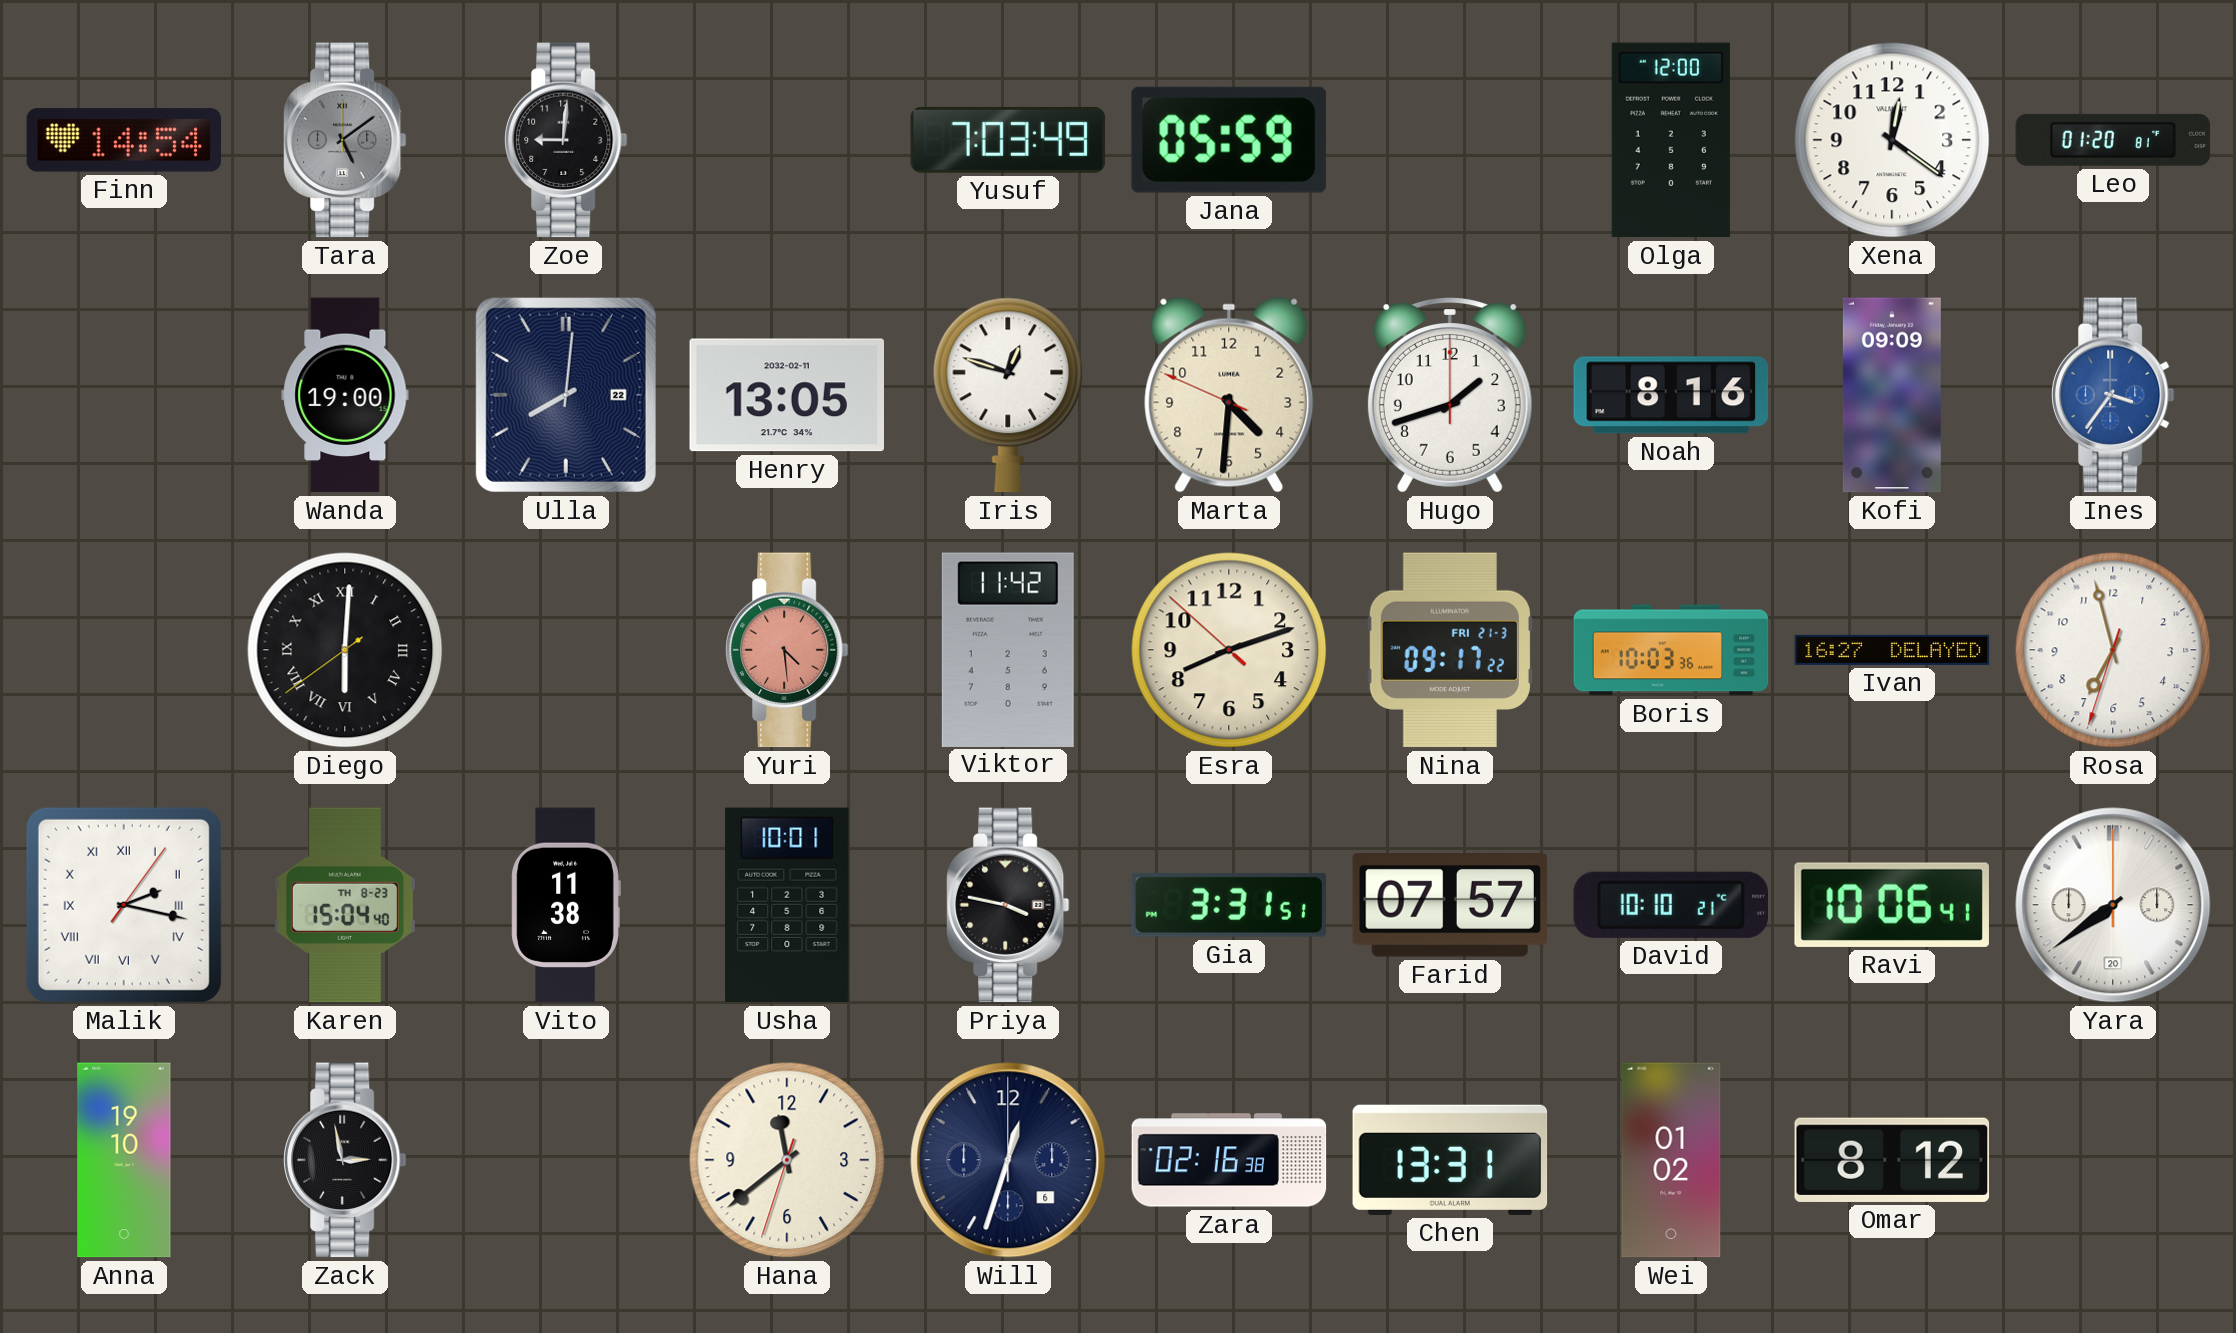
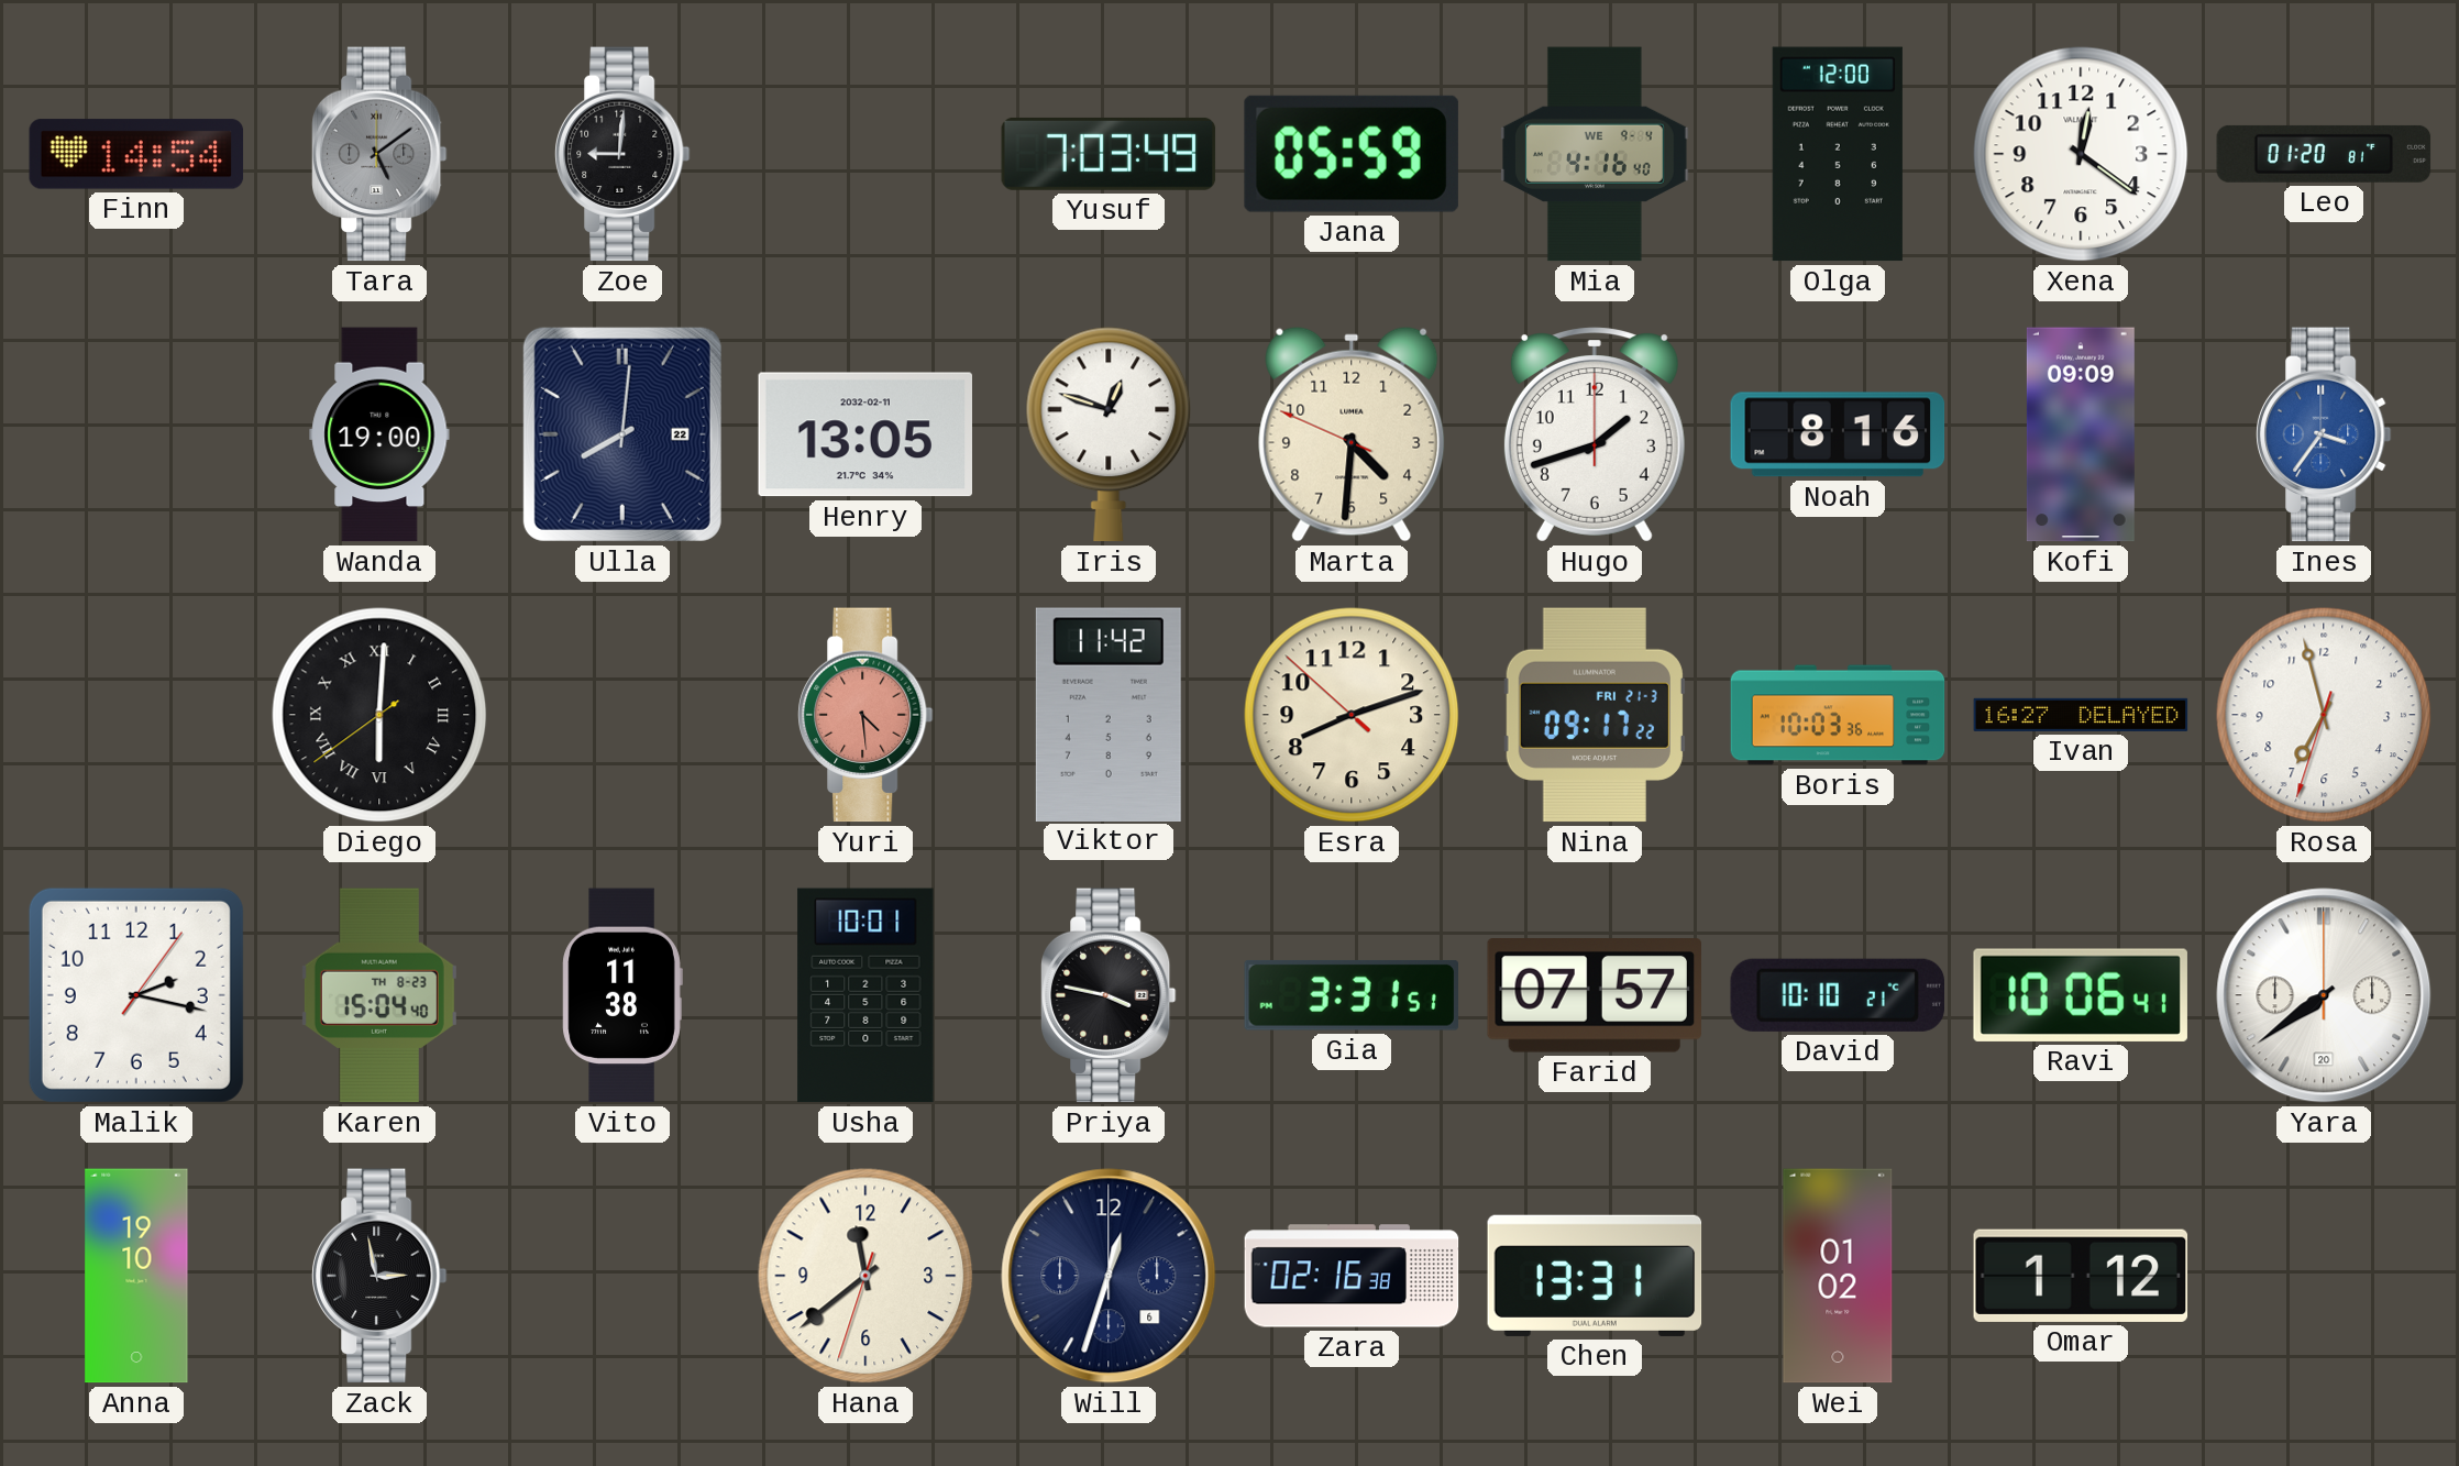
Mia: none -> 4:16
Malik numerals: Roman -> Arabic
Omar: 8:12 -> 1:12
